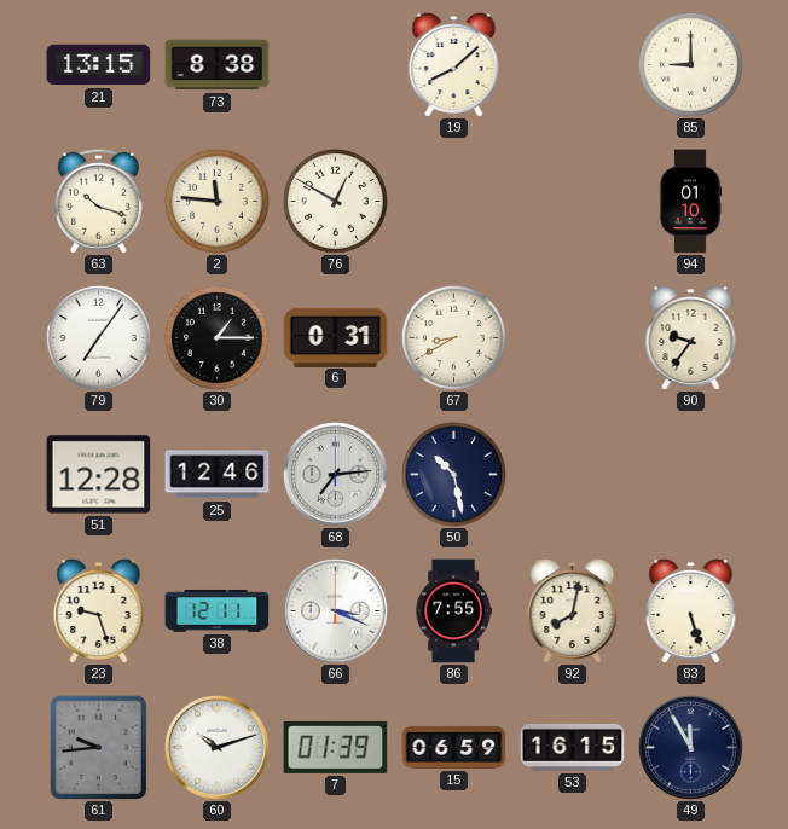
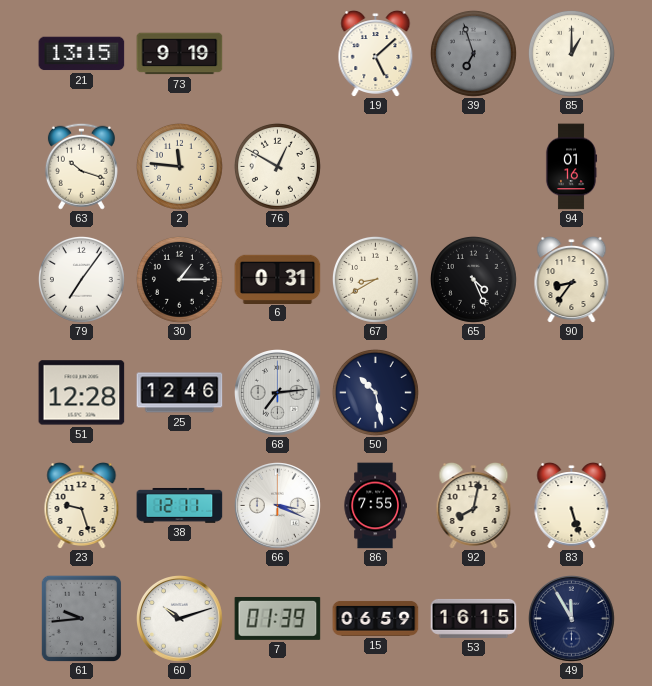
73: 8:38 -> 9:19
19: 8:08 -> 5:08
39: none -> 6:57
85: 9:00 -> 1:00
94: 01:10 -> 01:16
65: none -> 4:26
90: 9:36 -> 8:36
